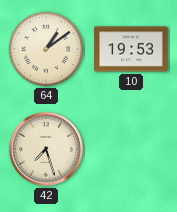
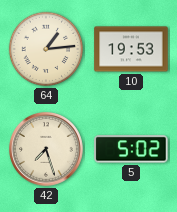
64: 1:09 -> 1:14
5: none -> 5:02
